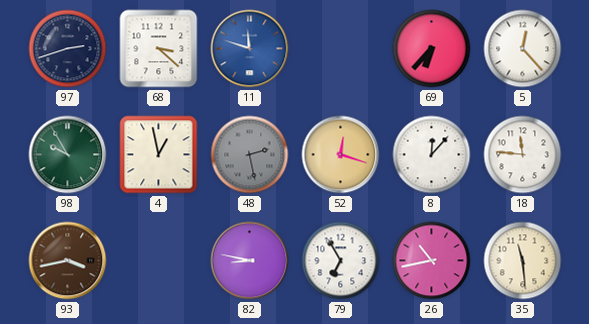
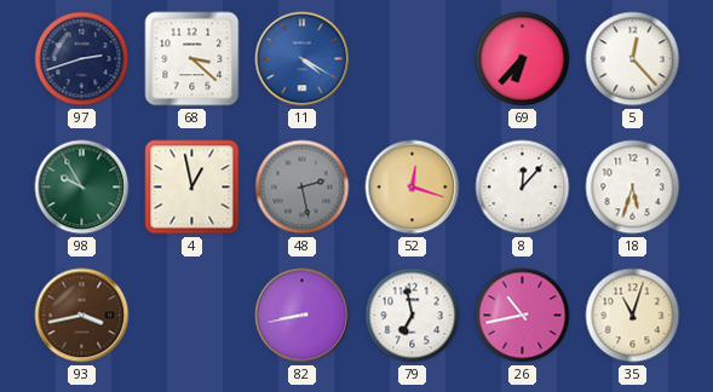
11: 11:48 -> 4:20
18: 11:46 -> 5:33
82: 8:47 -> 8:43
79: 6:55 -> 6:58
35: 11:29 -> 11:03
